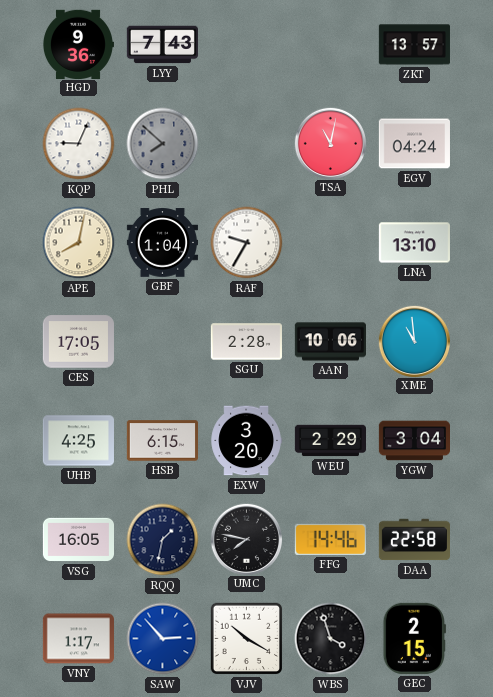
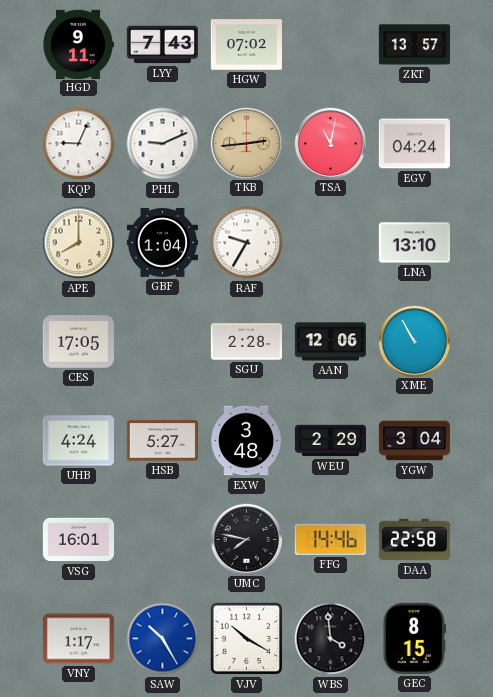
HGD: 9:36 -> 9:11
HGW: none -> 07:02
PHL: 7:52 -> 9:11
PHL dial: grey -> white
TKB: none -> 2:44
APE: 8:02 -> 8:00
AAN: 10:06 -> 12:06
XME: 10:59 -> 10:55
UHB: 4:25 -> 4:24
HSB: 6:15 -> 5:27
EXW: 3:20 -> 3:48
VSG: 16:05 -> 16:01
RQQ: 1:32 -> none
SAW: 2:53 -> 10:25
WBS: 3:57 -> 3:59
GEC: 2:15 -> 8:15
